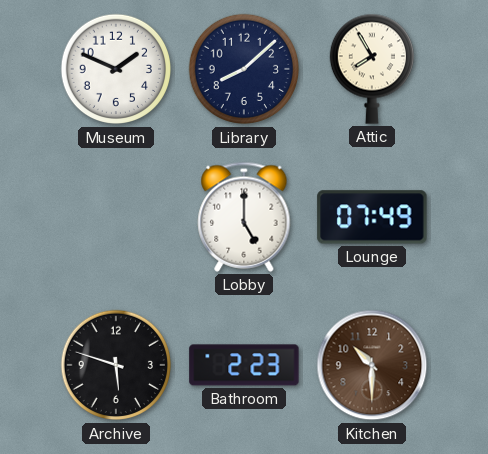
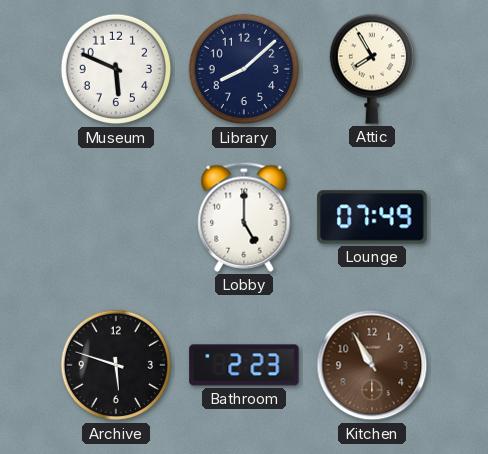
Museum: 1:49 -> 5:49
Kitchen: 10:30 -> 10:55
